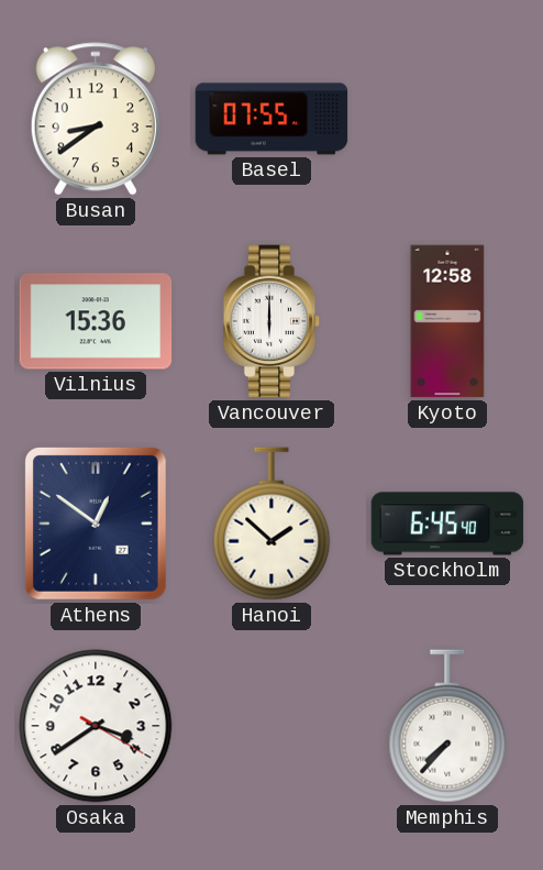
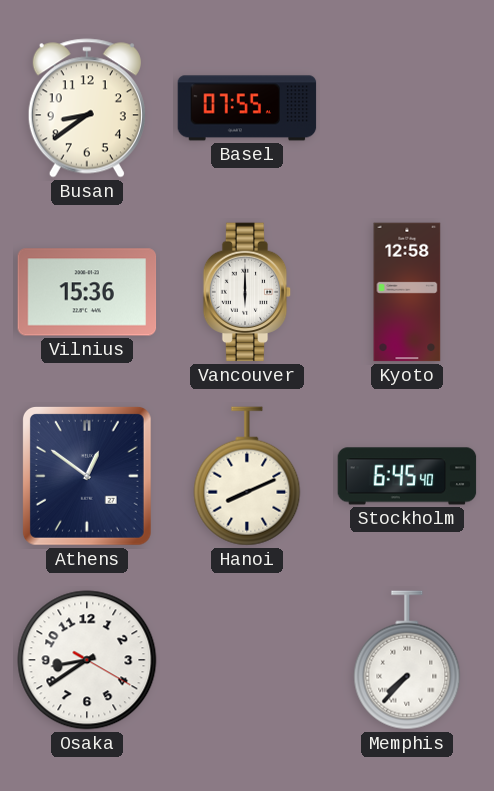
Hanoi: 1:52 -> 8:11
Osaka: 3:39 -> 8:39
